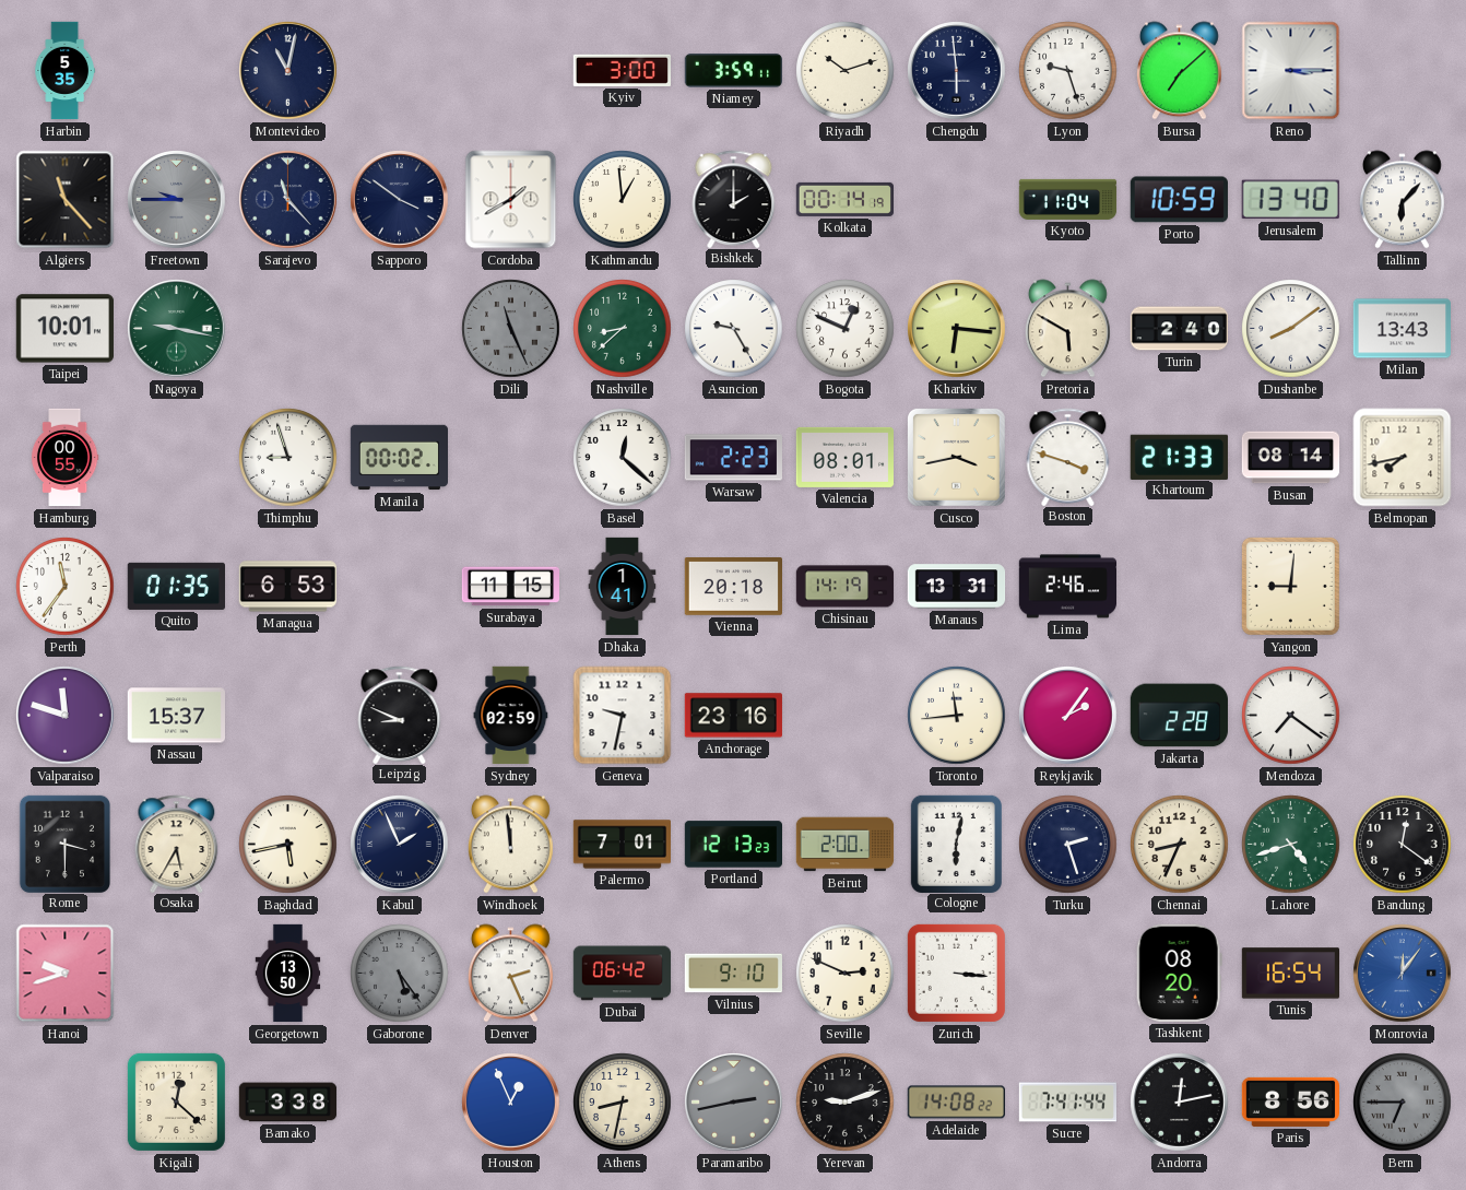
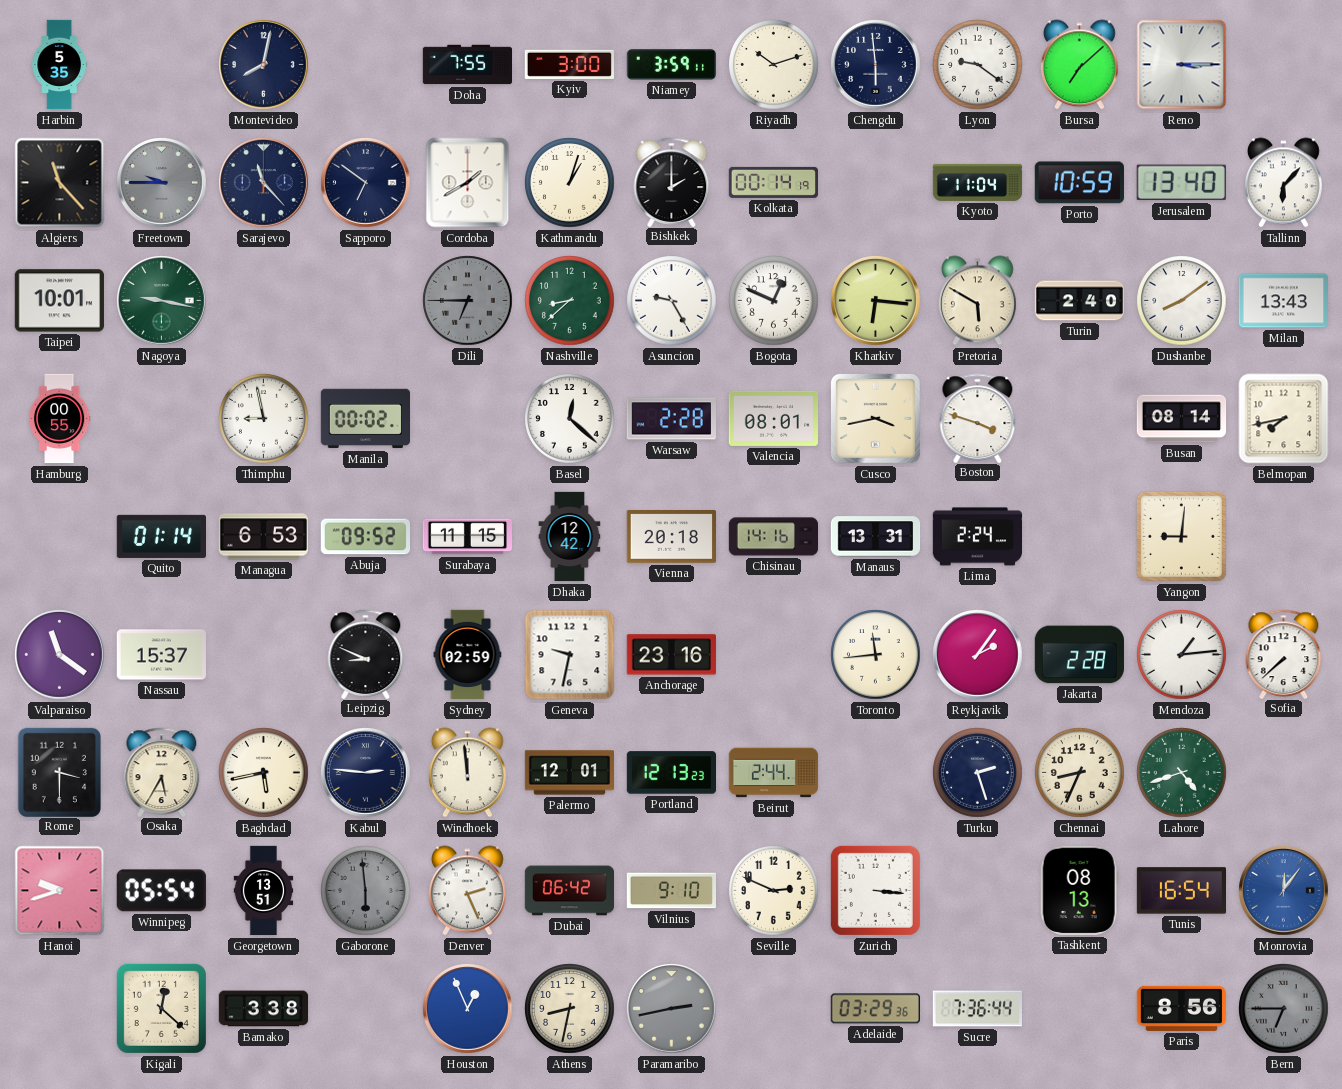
Montevideo: 11:02 -> 8:02
Doha: none -> 7:55
Lyon: 9:27 -> 9:21
Sapporo: 3:51 -> 6:51
Kathmandu: 12:59 -> 1:03
Dili: 11:26 -> 6:45
Thimphu: 8:57 -> 8:58
Warsaw: 2:23 -> 2:28
Khartoum: 21:33 -> none
Perth: 11:36 -> none
Quito: 01:35 -> 01:14
Abuja: none -> 09:52
Dhaka: 1:41 -> 12:42
Chisinau: 14:19 -> 14:16
Lima: 2:46 -> 2:24
Valparaiso: 11:48 -> 11:21
Mendoza: 7:21 -> 1:14
Sofia: none -> 7:38
Kabul: 1:56 -> 2:46
Palermo: 7:01 -> 12:01
Beirut: 2:00 -> 2:44
Cologne: 6:02 -> none
Bandung: 12:21 -> none
Winnipeg: none -> 05:54
Georgetown: 13:50 -> 13:51
Gaborone: 5:24 -> 5:59
Tashkent: 08:20 -> 08:13
Yerevan: 9:12 -> none
Adelaide: 14:08 -> 03:29
Sucre: 7:41 -> 7:36
Andorra: 12:13 -> none
